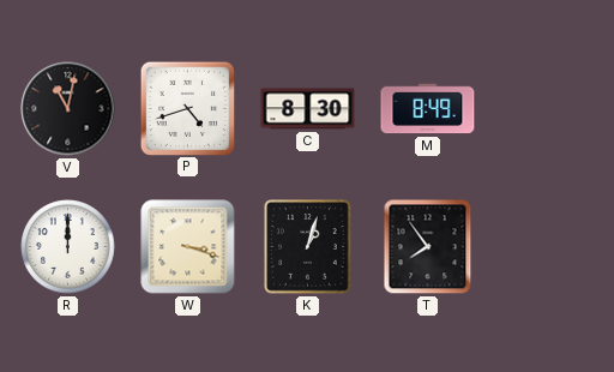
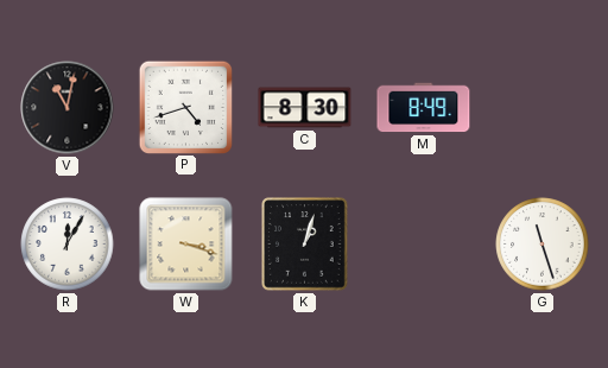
R: 12:00 -> 12:05
T: 7:54 -> none
G: none -> 11:27
